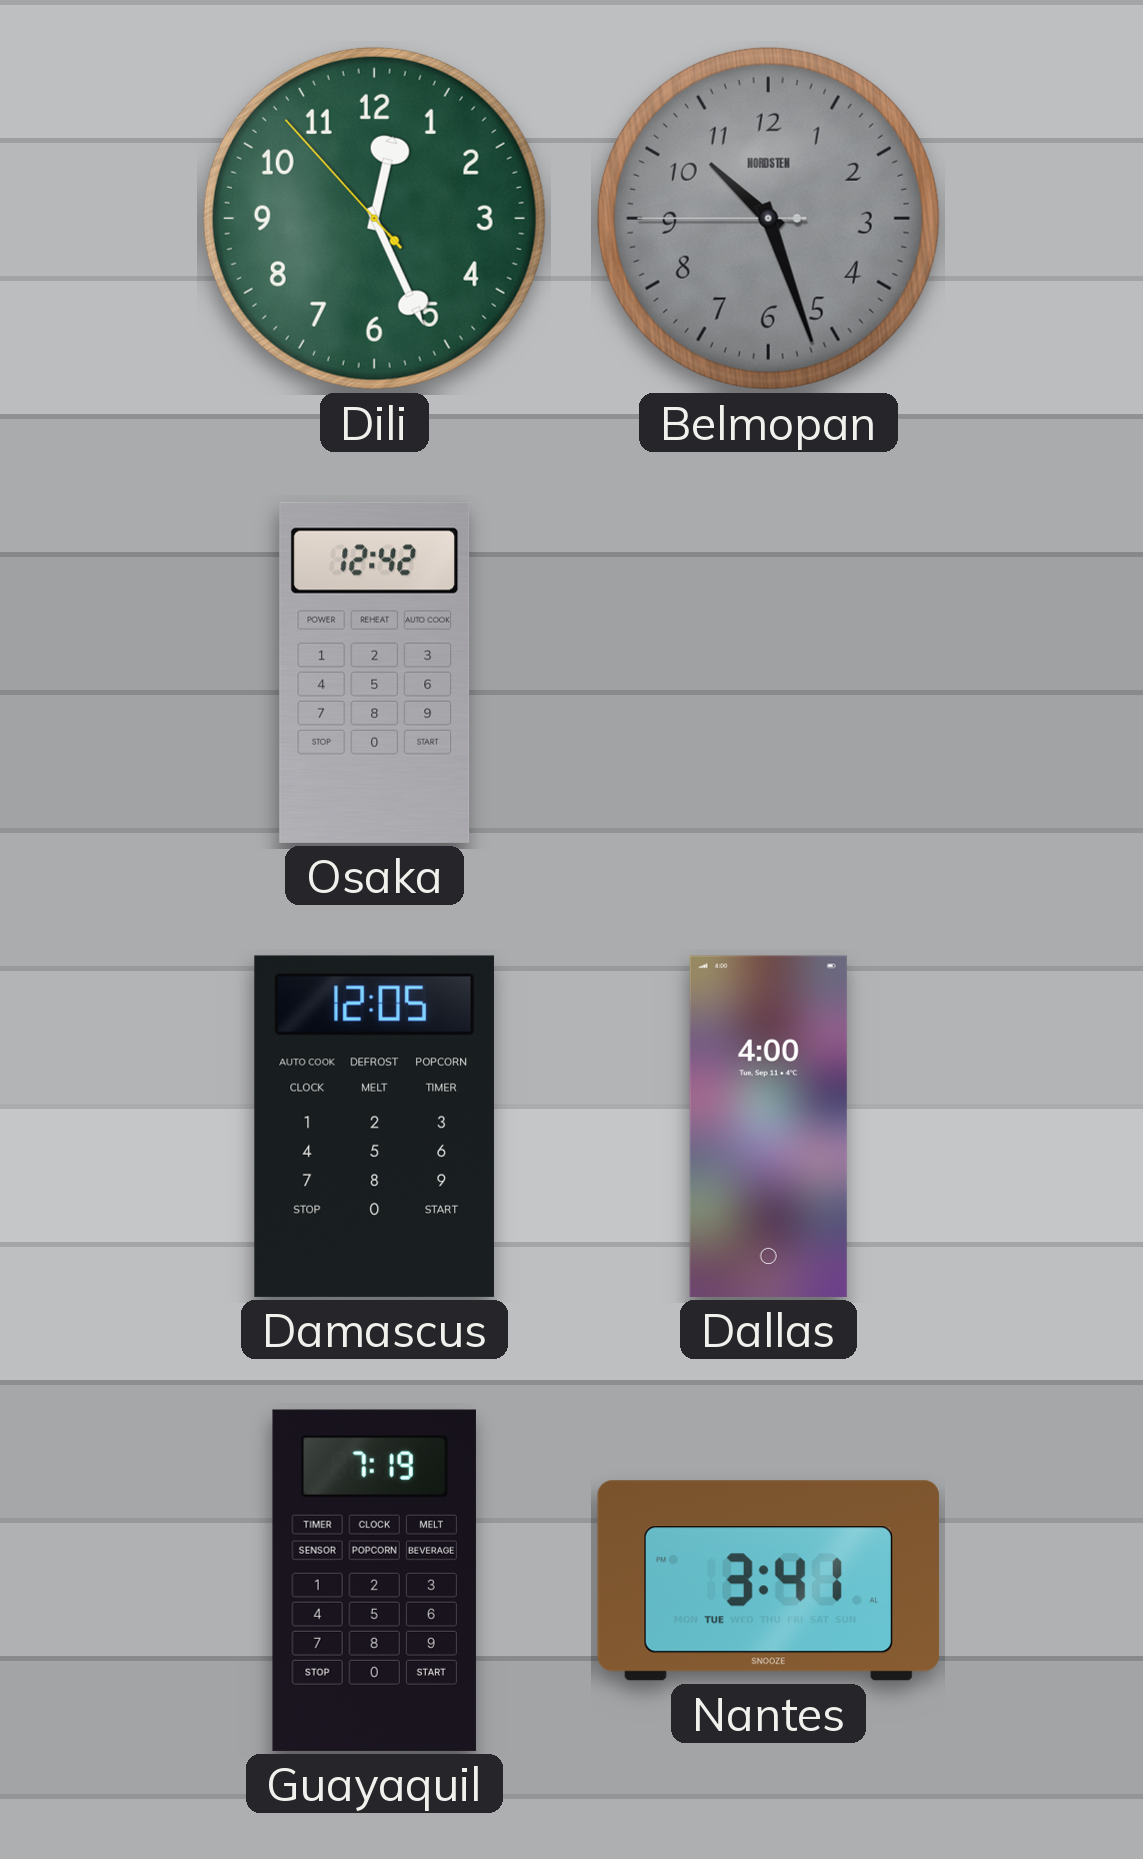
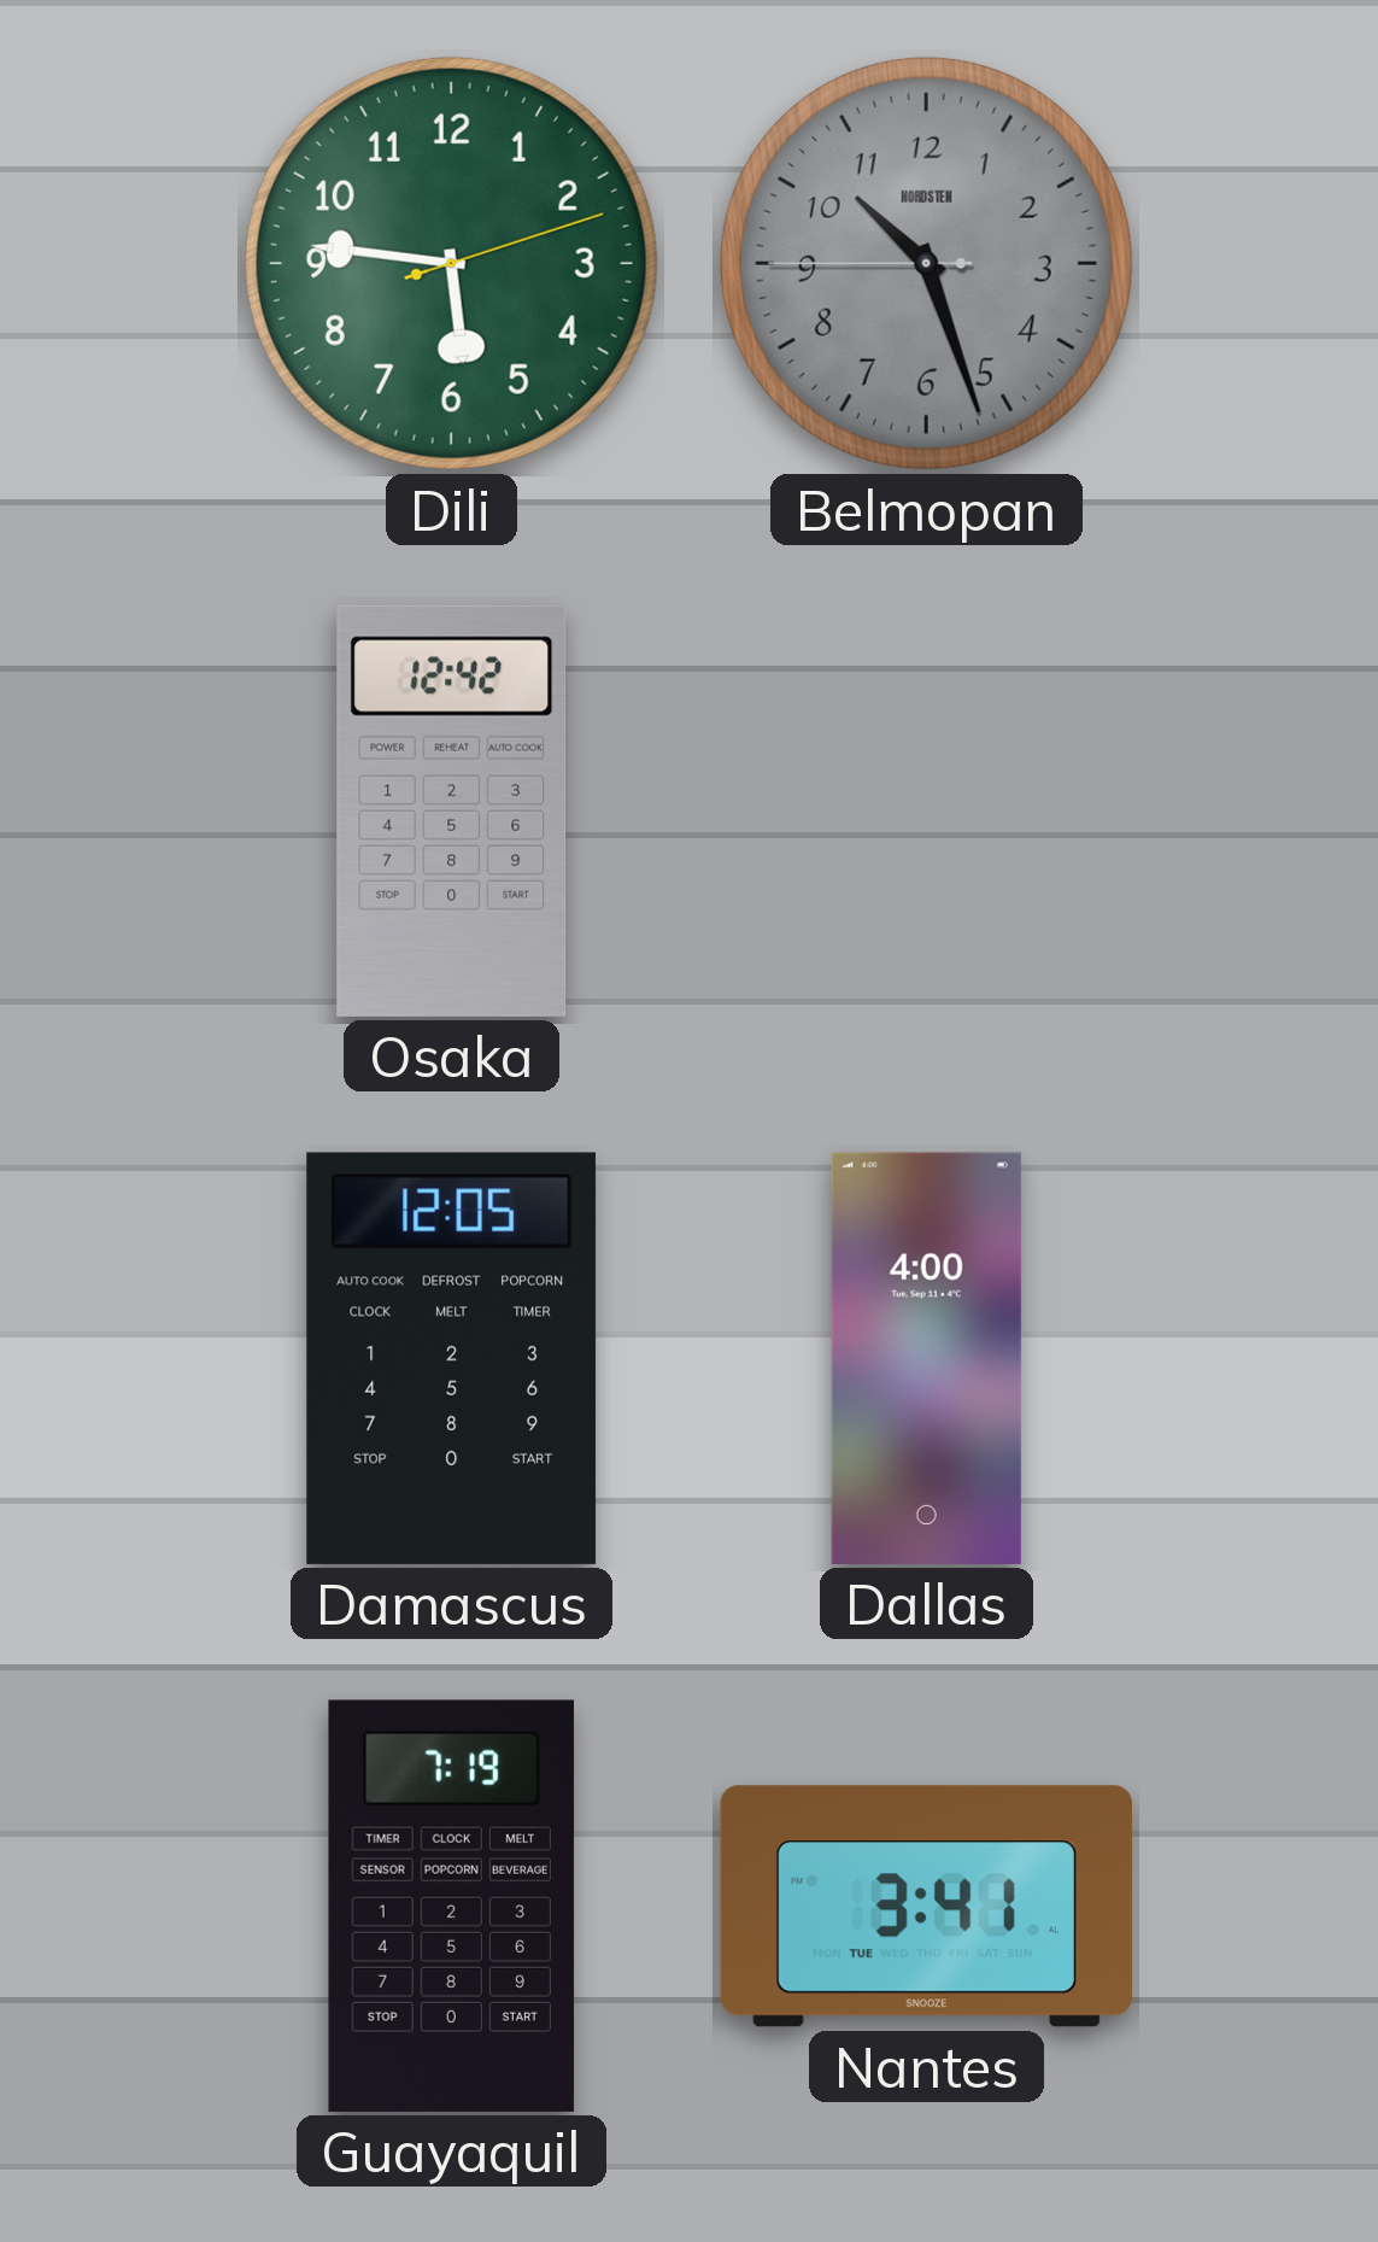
Dili: 12:25 -> 5:46
